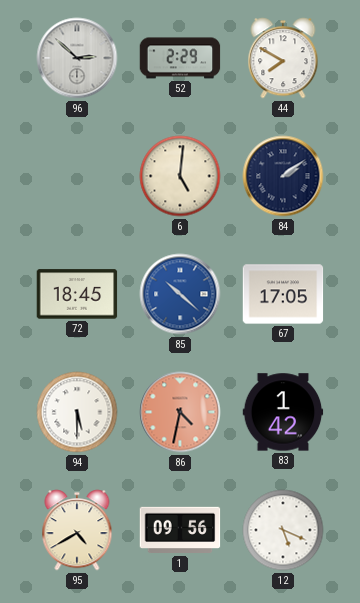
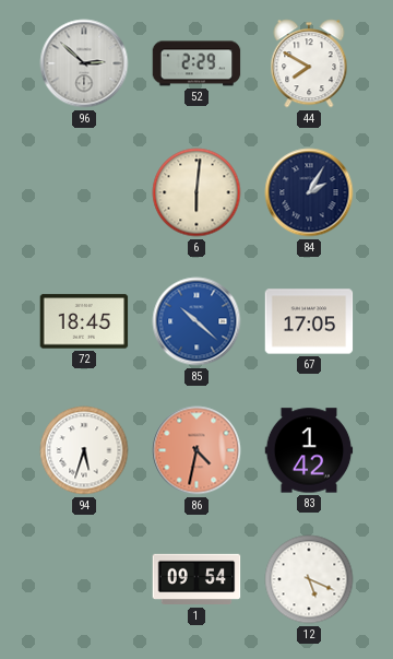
6: 5:01 -> 6:01
84: 2:09 -> 2:05
94: 5:30 -> 5:33
95: 4:40 -> none
1: 09:56 -> 09:54
